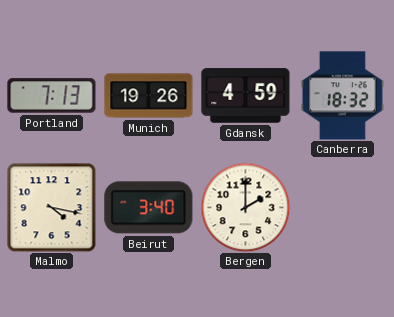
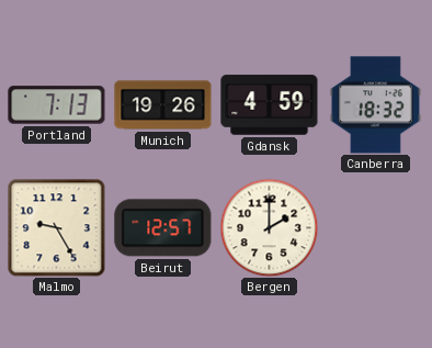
Malmo: 4:17 -> 9:25
Beirut: 3:40 -> 12:57
